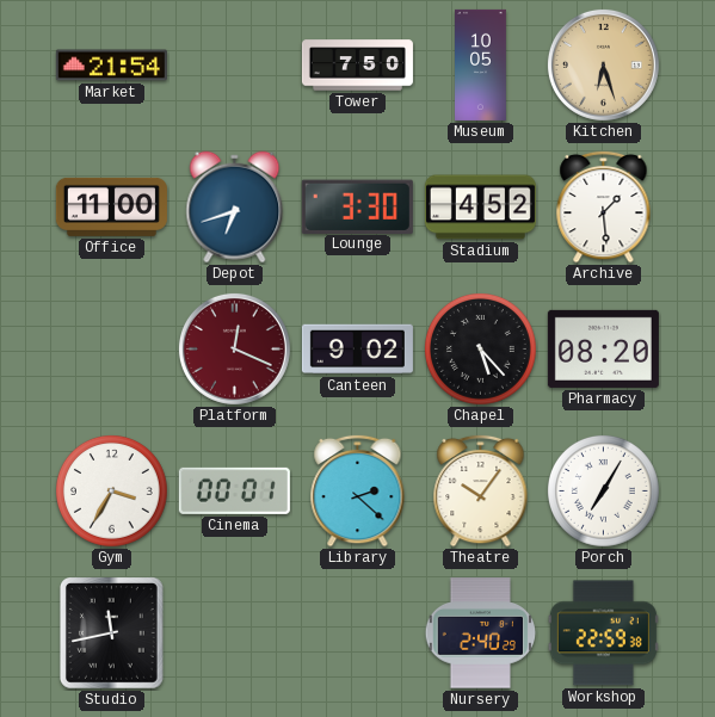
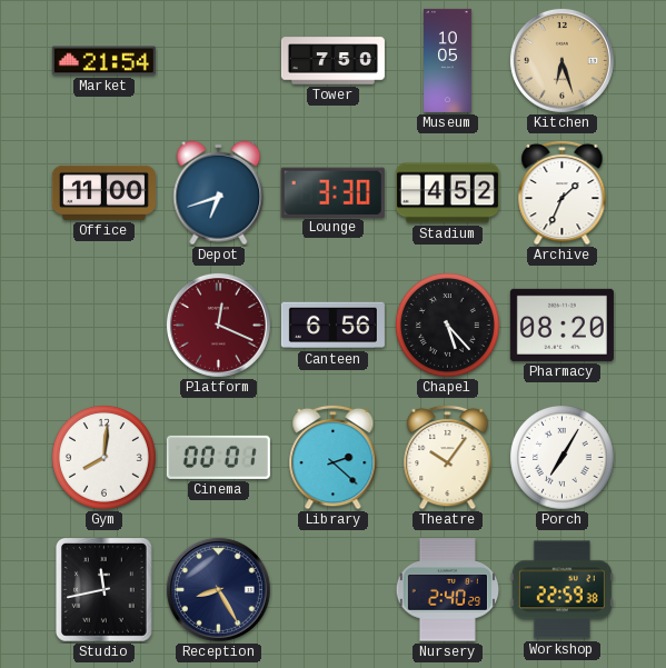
Archive: 1:29 -> 1:34
Canteen: 9:02 -> 6:56
Gym: 3:35 -> 8:01
Reception: none -> 8:25
